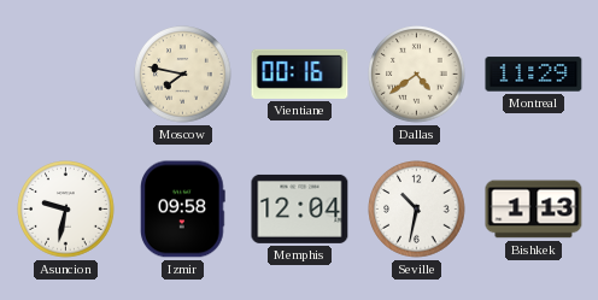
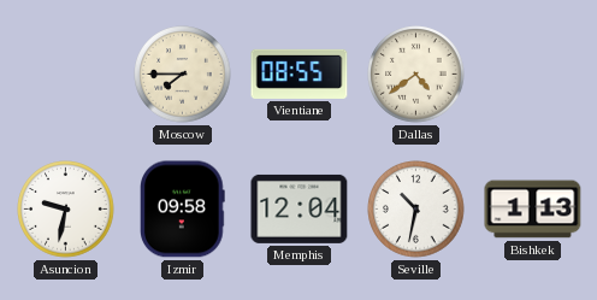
Moscow: 7:47 -> 7:45
Vientiane: 00:16 -> 08:55
Montreal: 11:29 -> none
